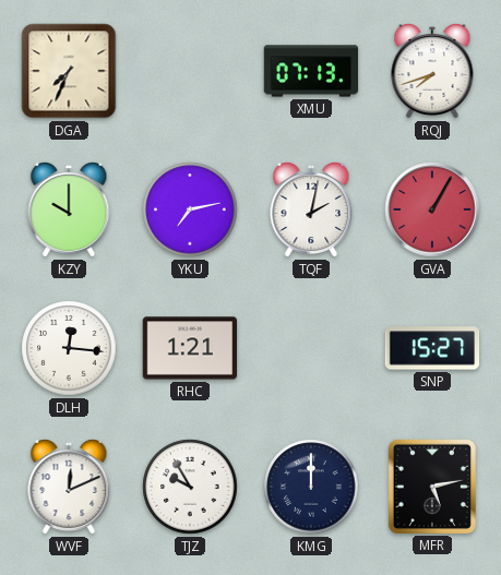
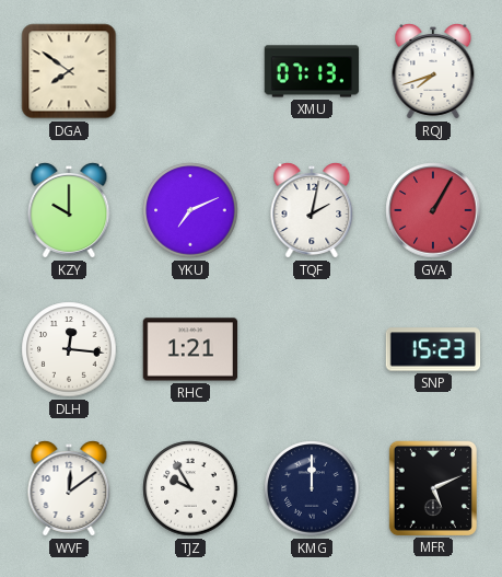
DGA: 7:34 -> 7:51
YKU: 7:13 -> 7:11
SNP: 15:27 -> 15:23
WVF: 12:11 -> 12:09
MFR: 5:13 -> 5:11
